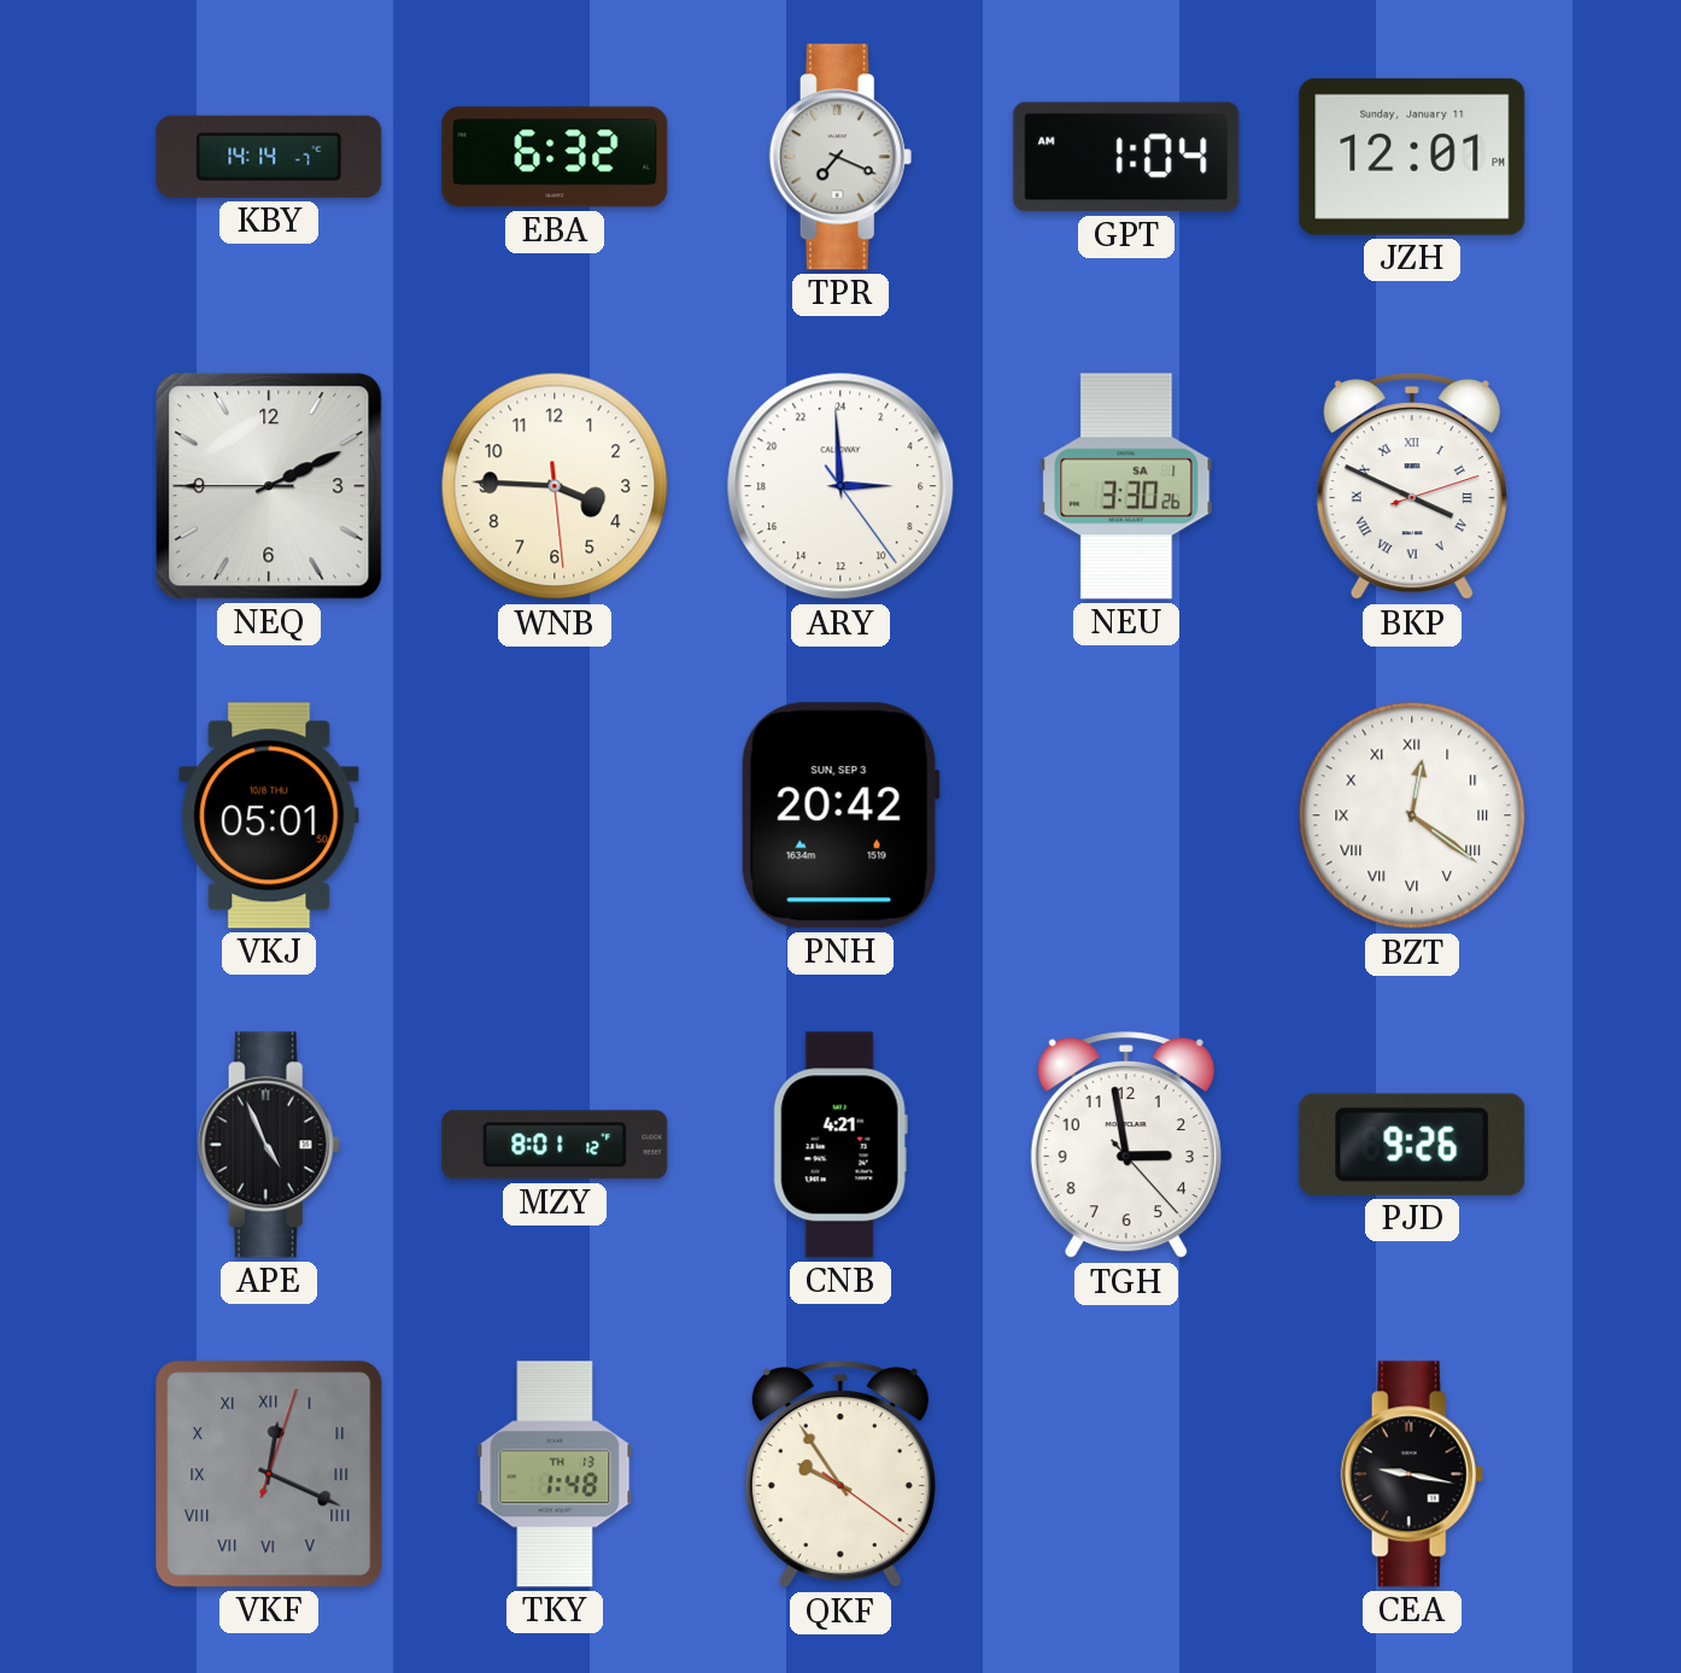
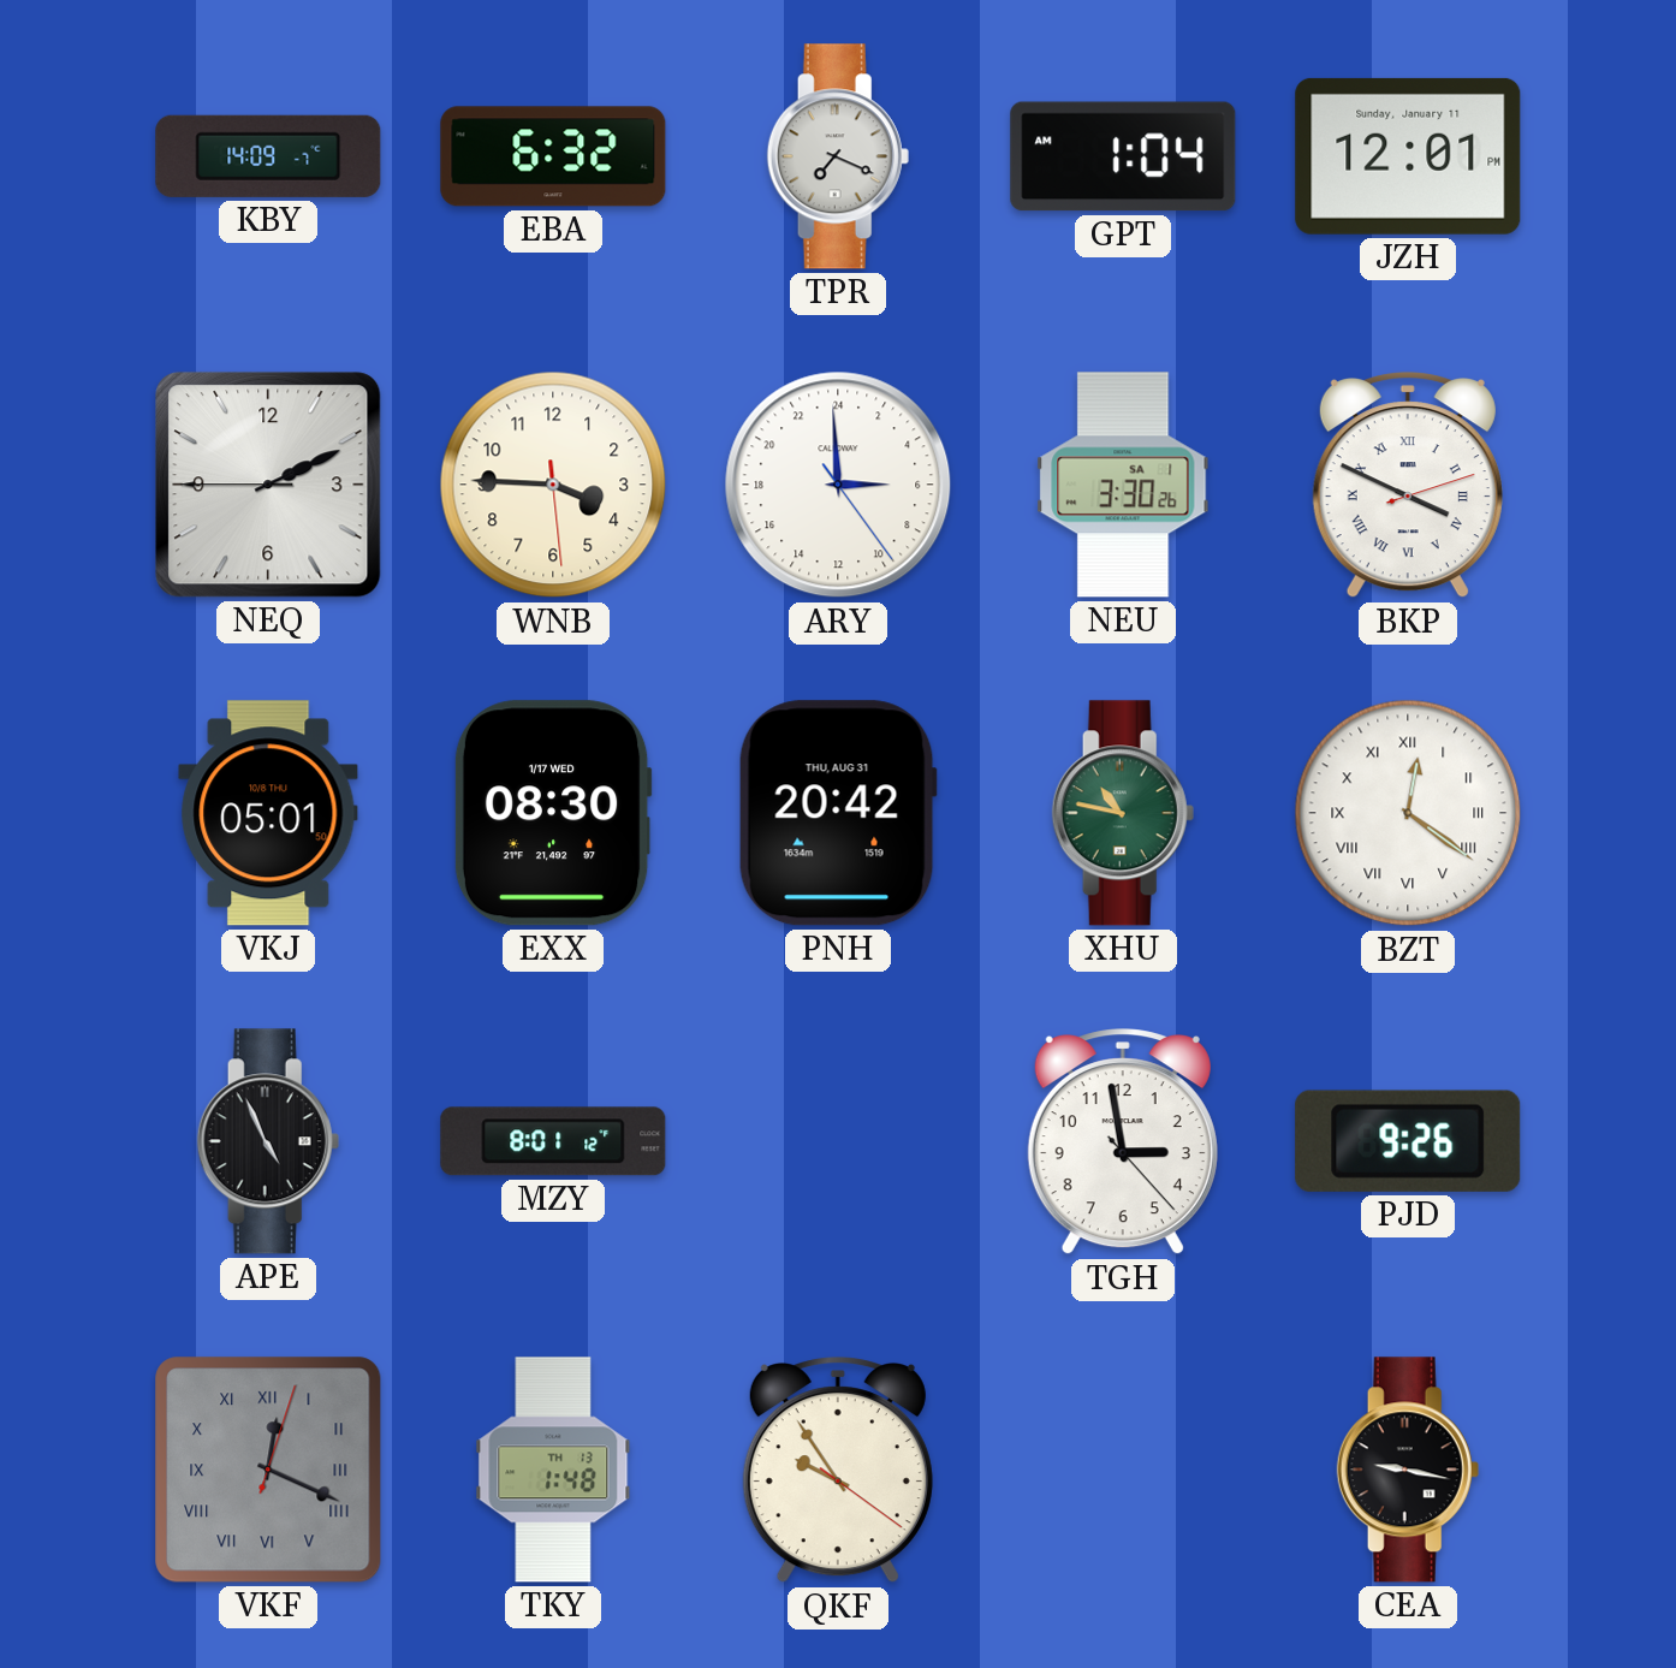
KBY: 14:14 -> 14:09
EXX: none -> 08:30
PNH date: SUN, SEP 3 -> THU, AUG 31
XHU: none -> 10:47
CNB: 4:21 -> none
